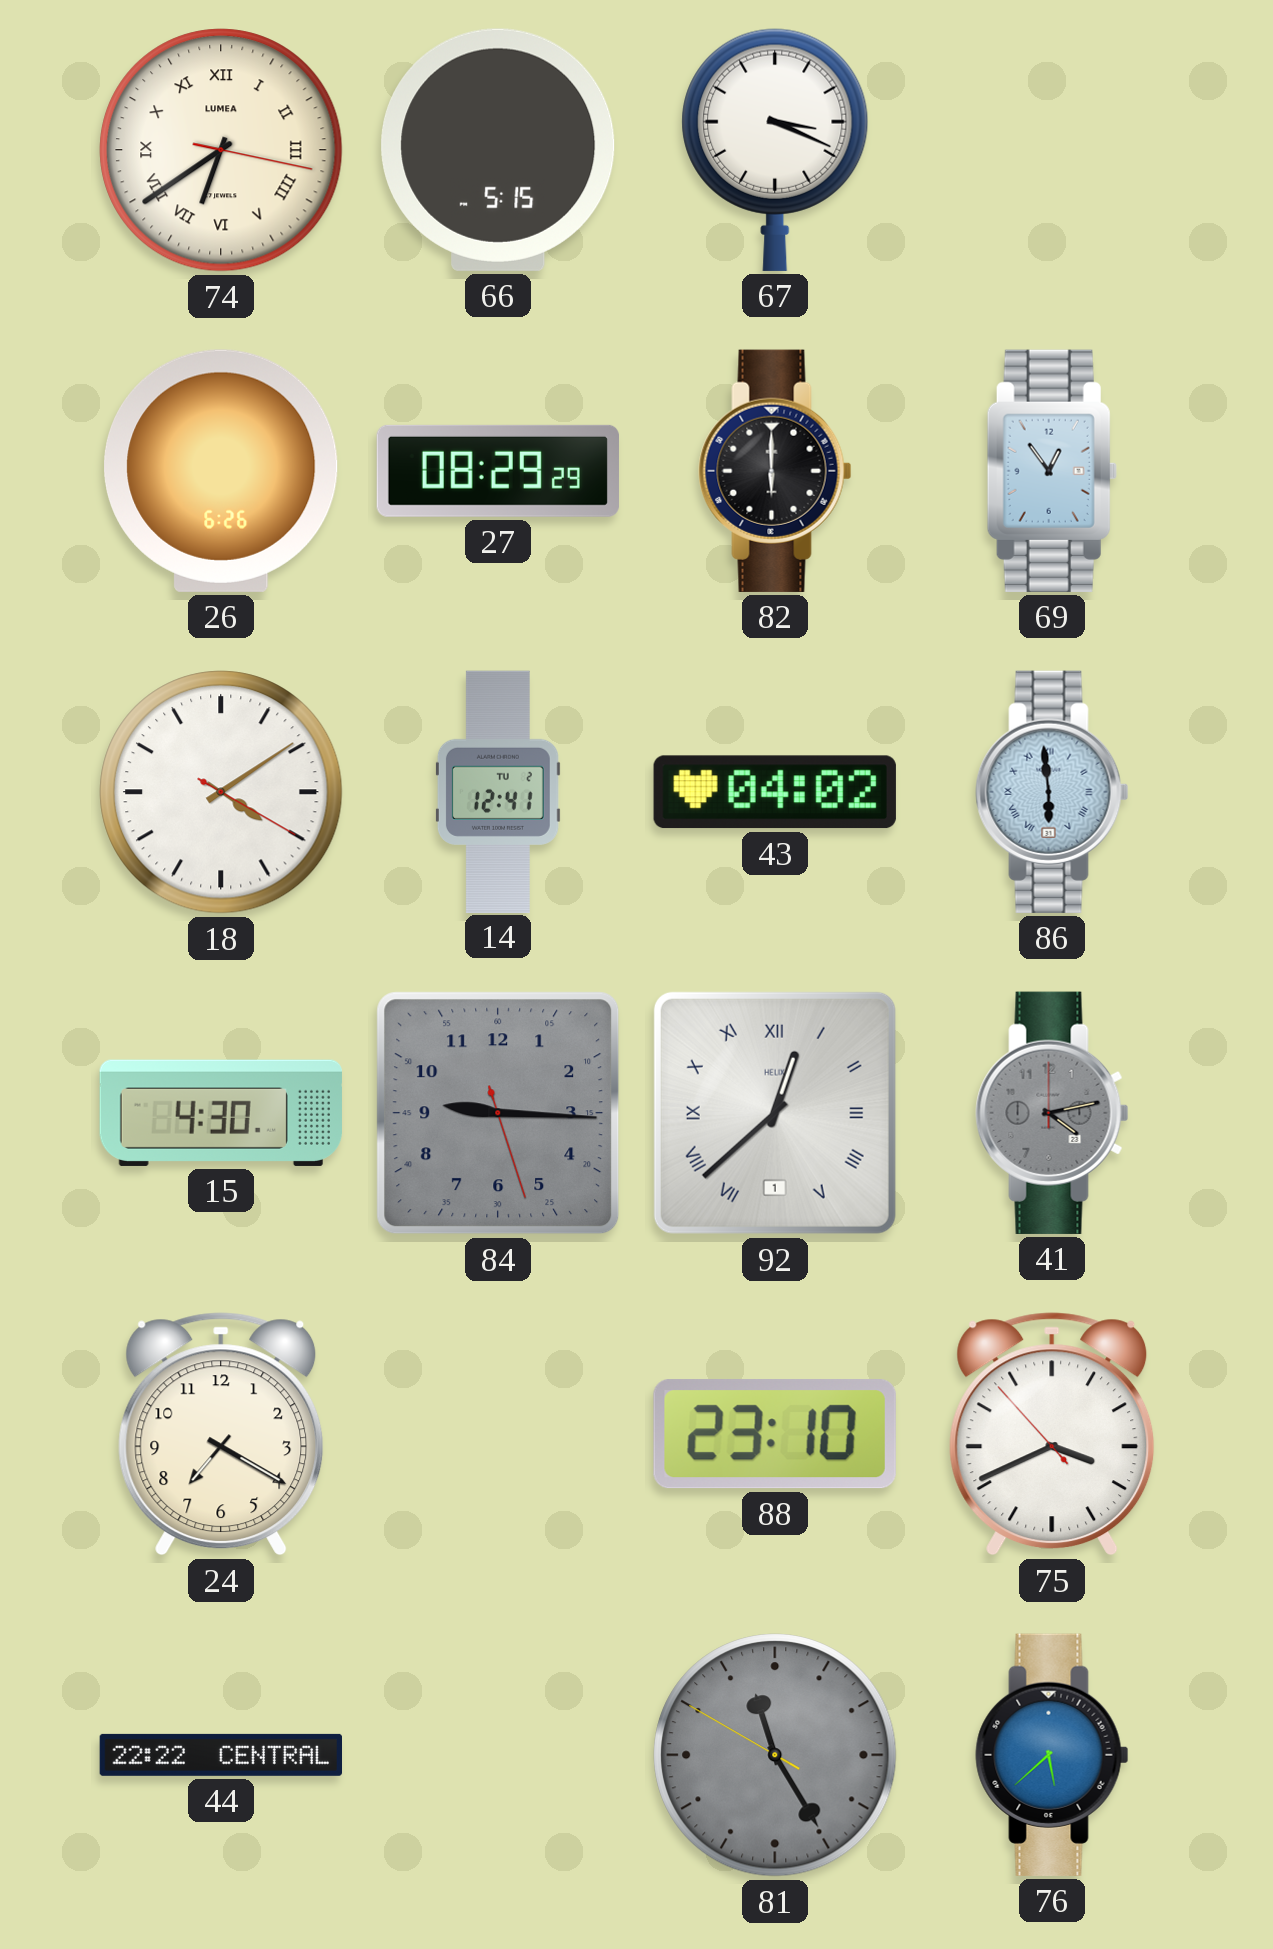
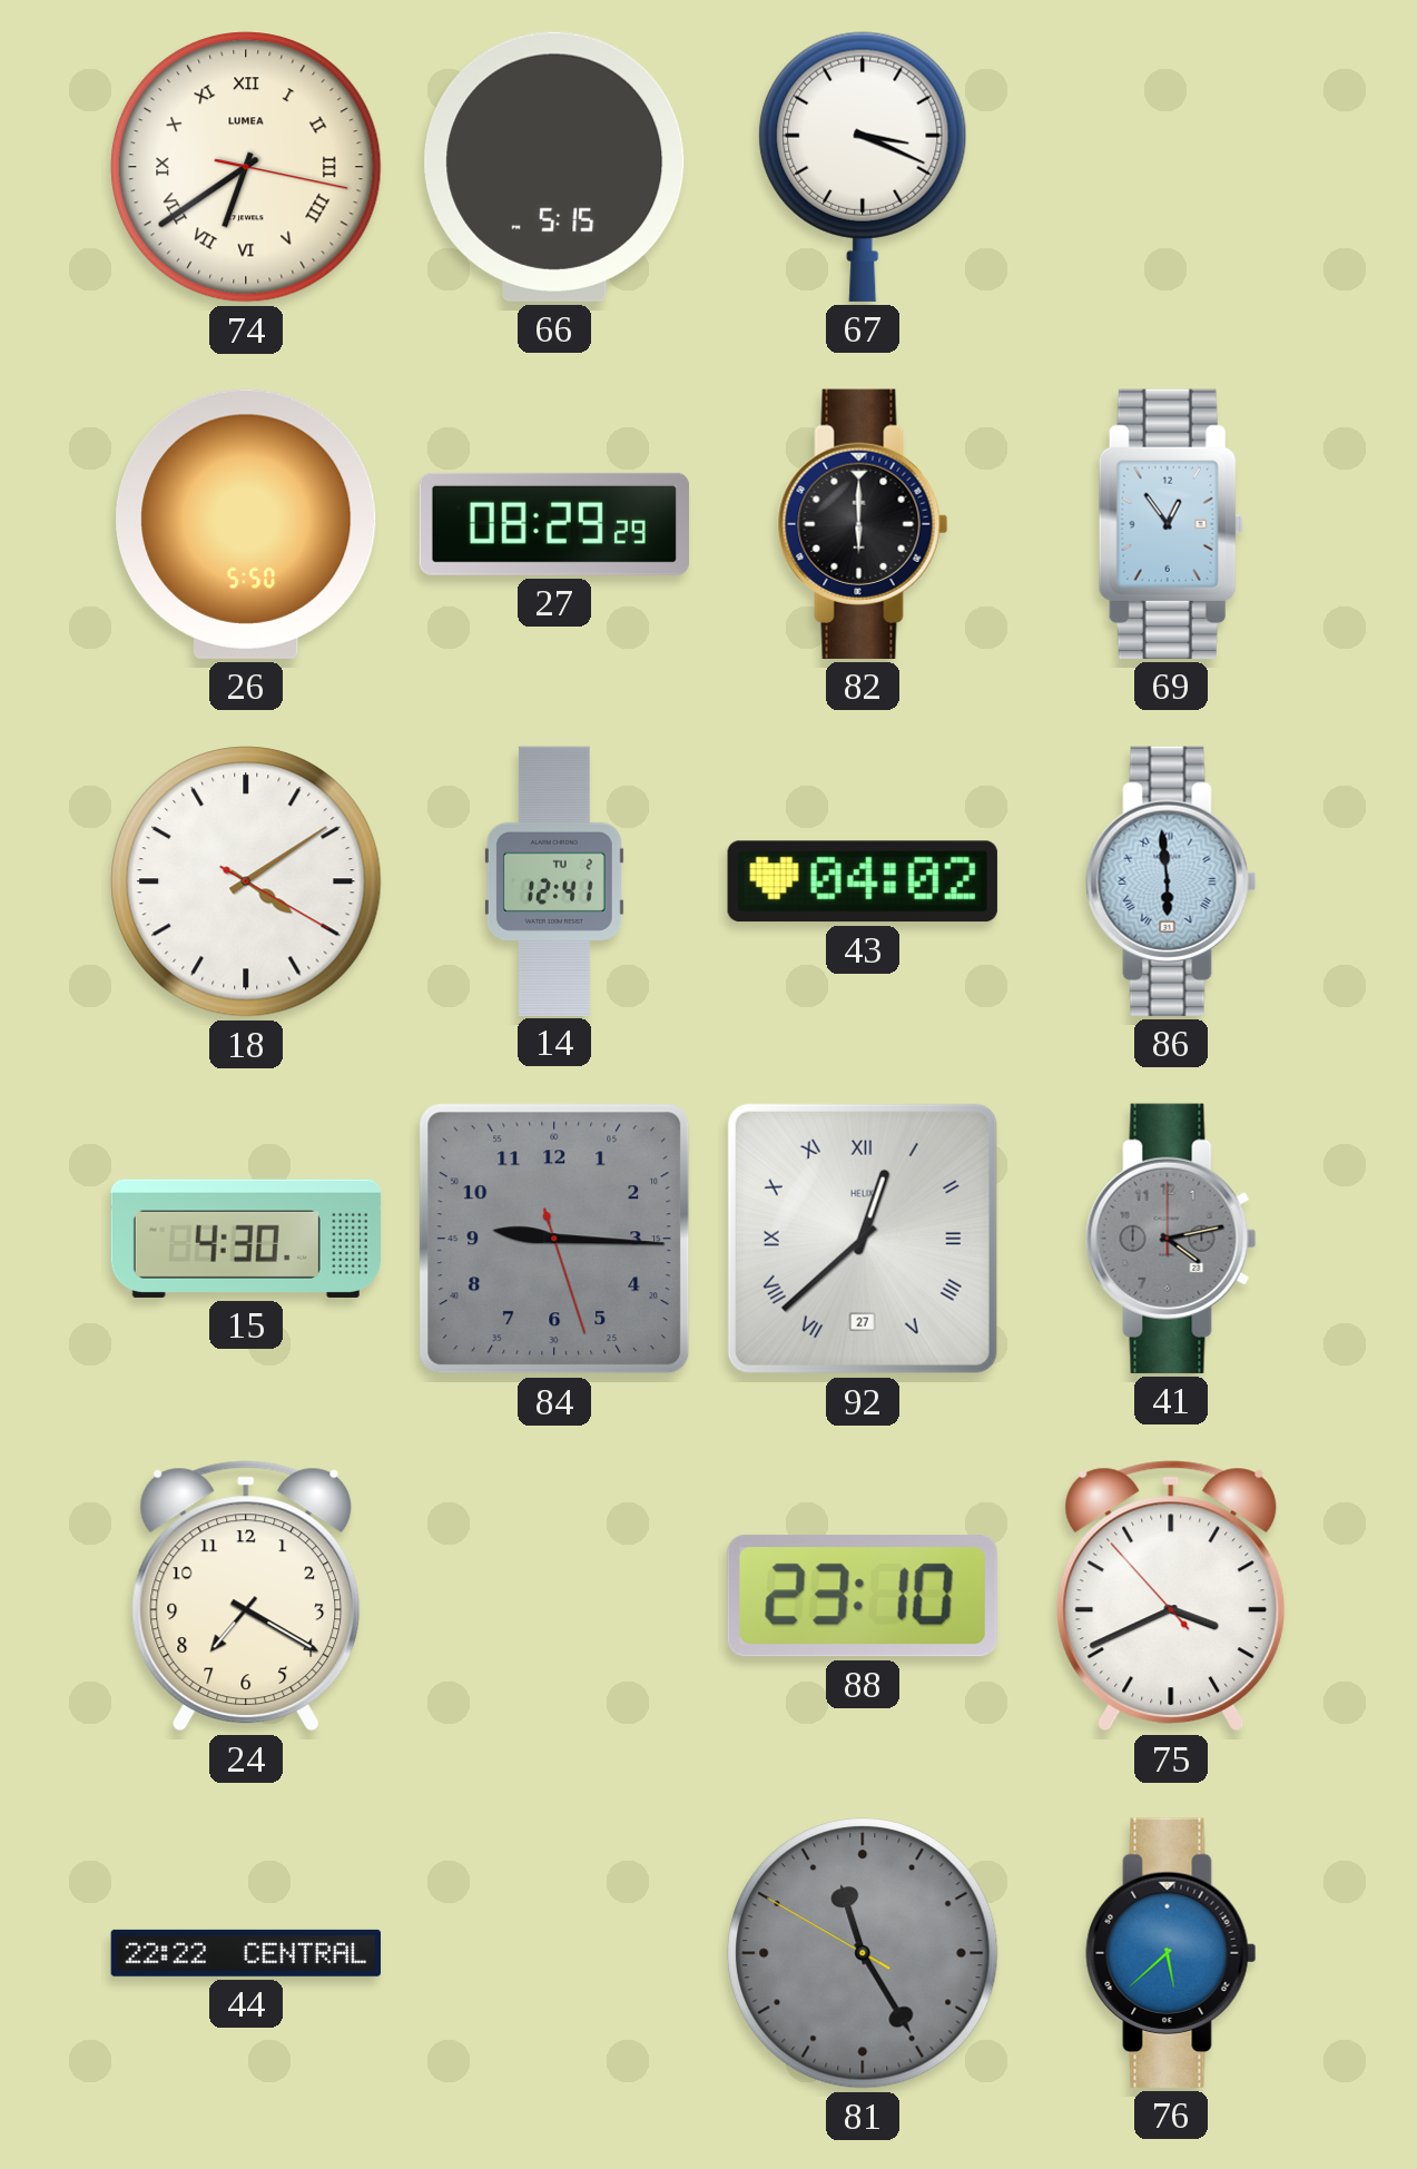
26: 6:26 -> 5:50
92 date: 1 -> 27
